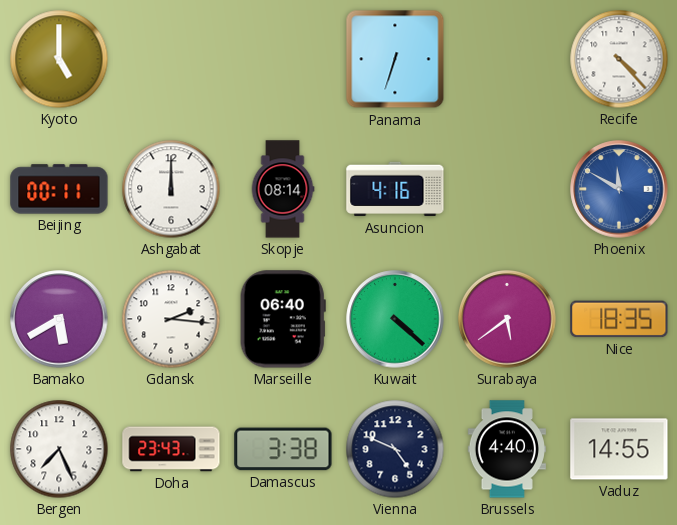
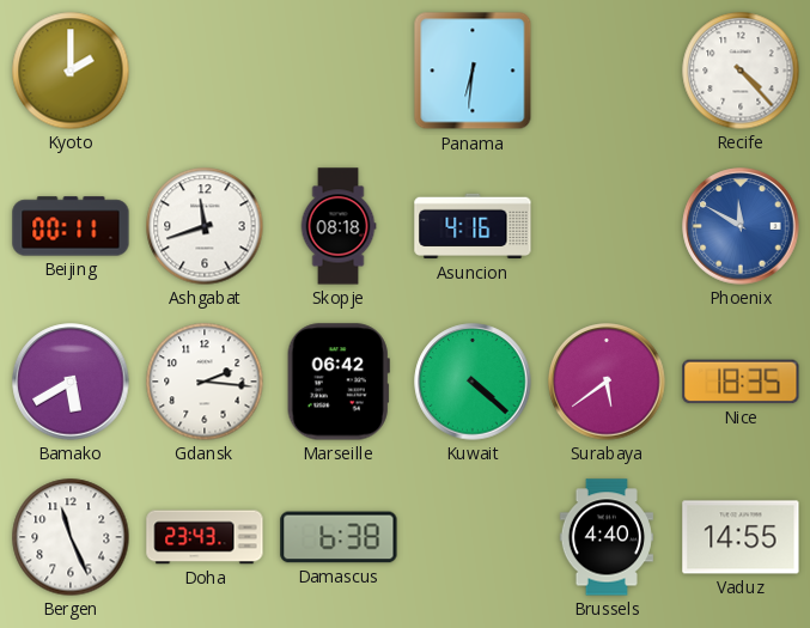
Kyoto: 5:00 -> 2:00
Panama: 6:33 -> 6:31
Ashgabat: 12:00 -> 11:42
Skopje: 08:14 -> 08:18
Marseille: 06:40 -> 06:42
Bergen: 7:26 -> 11:26
Damascus: 3:38 -> 6:38
Vienna: 4:49 -> none
